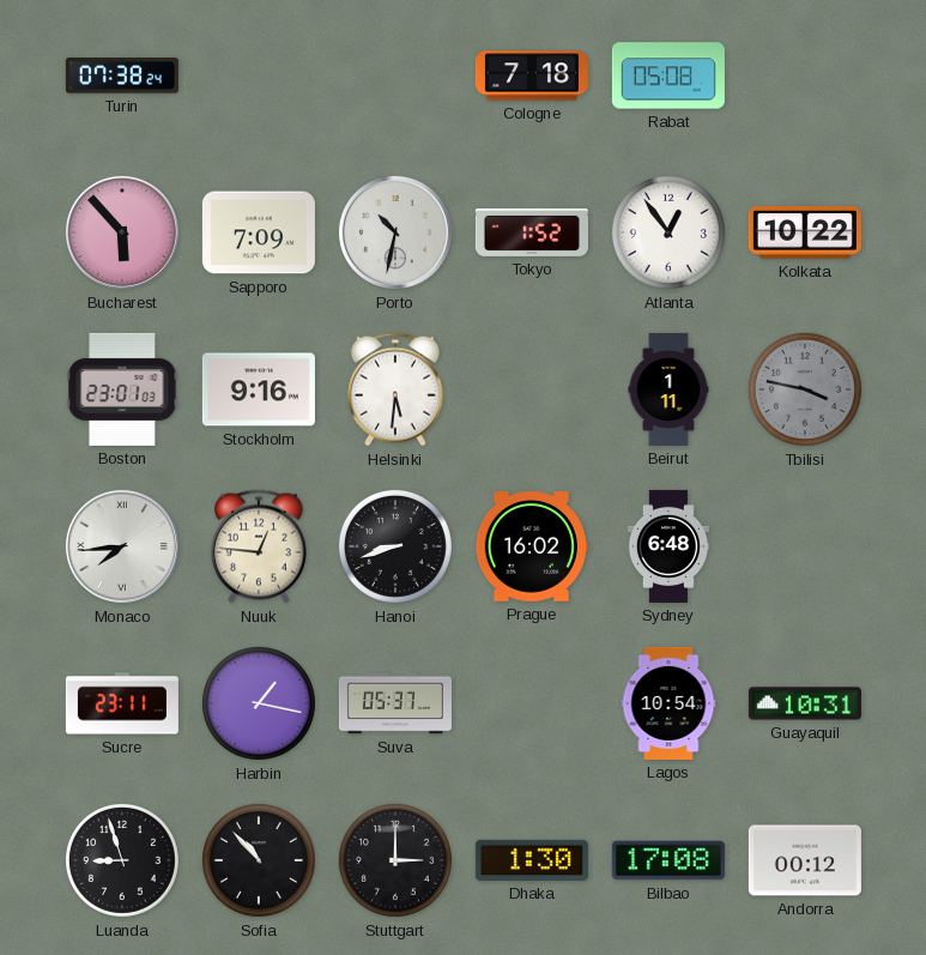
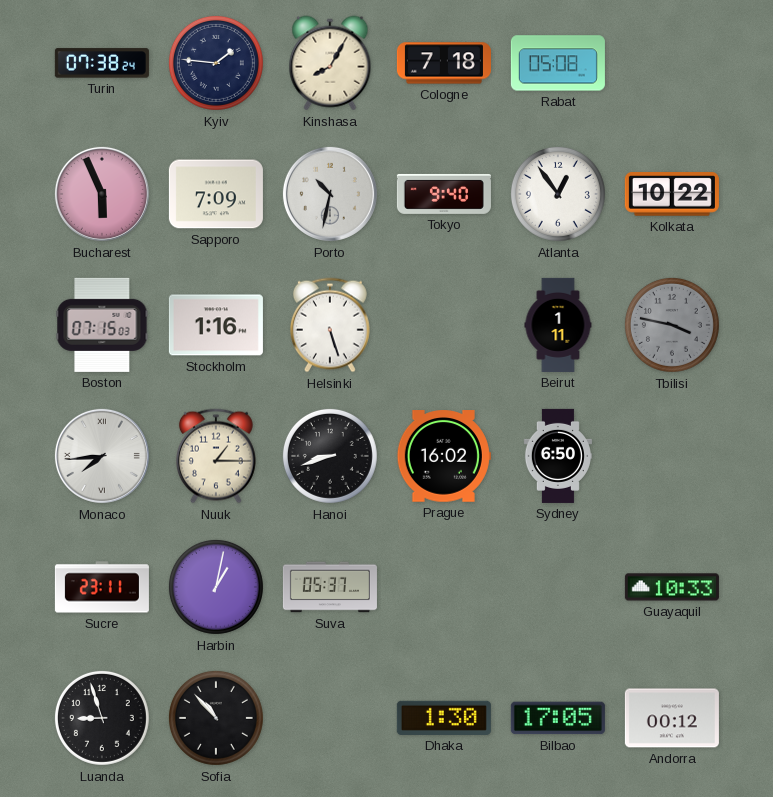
Kyiv: none -> 1:46
Kinshasa: none -> 8:05
Bucharest: 5:53 -> 5:56
Tokyo: 1:52 -> 9:40
Boston: 23:01 -> 07:15
Stockholm: 9:16 -> 1:16
Helsinki: 5:31 -> 5:27
Nuuk: 12:46 -> 1:15
Sydney: 6:48 -> 6:50
Harbin: 1:17 -> 1:02
Lagos: 10:54 -> none
Guayaquil: 10:31 -> 10:33
Stuttgart: 3:00 -> none
Bilbao: 17:08 -> 17:05
